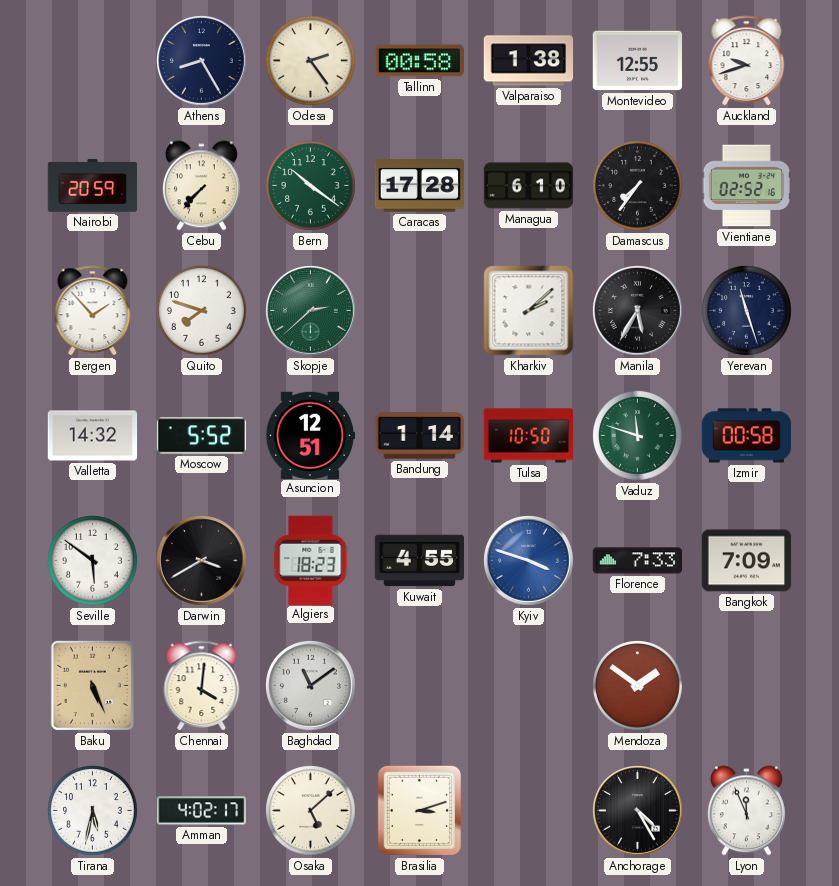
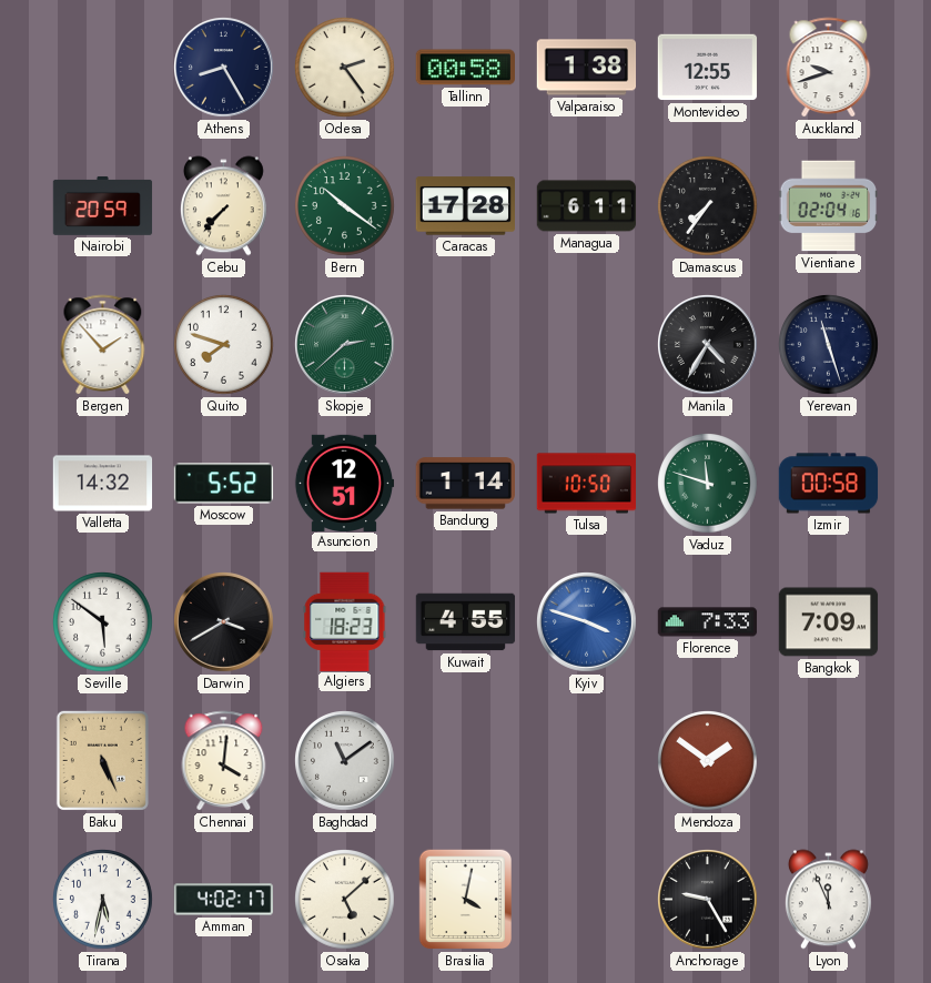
Managua: 6:10 -> 6:11
Vientiane: 02:52 -> 02:04
Kharkiv: 2:08 -> none
Manila: 5:35 -> 4:35
Brasilia: 3:12 -> 4:02
Anchorage: 4:25 -> 9:25
